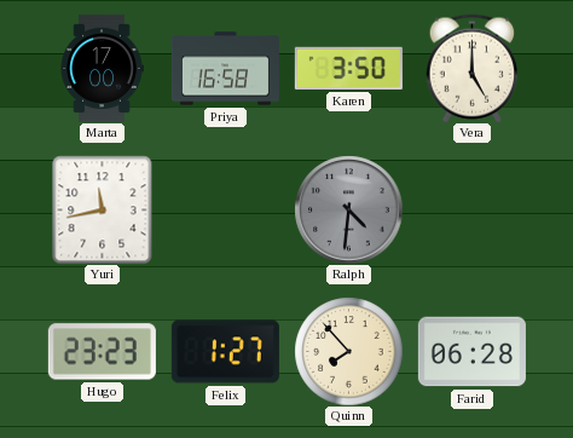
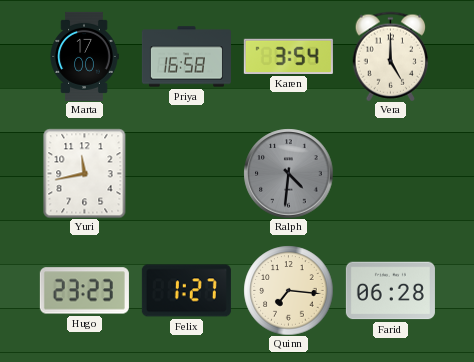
Karen: 3:50 -> 3:54
Quinn: 7:53 -> 7:16
